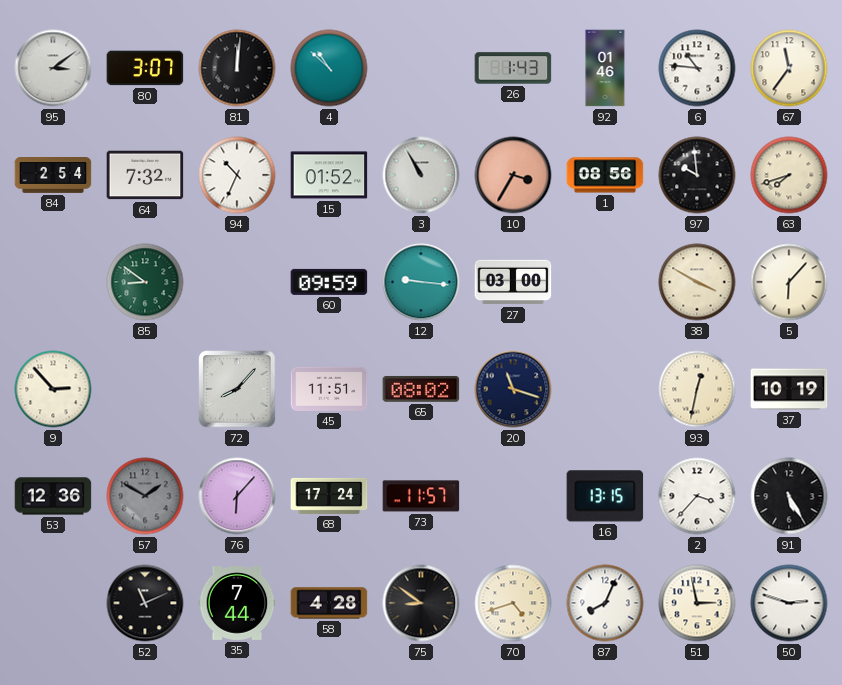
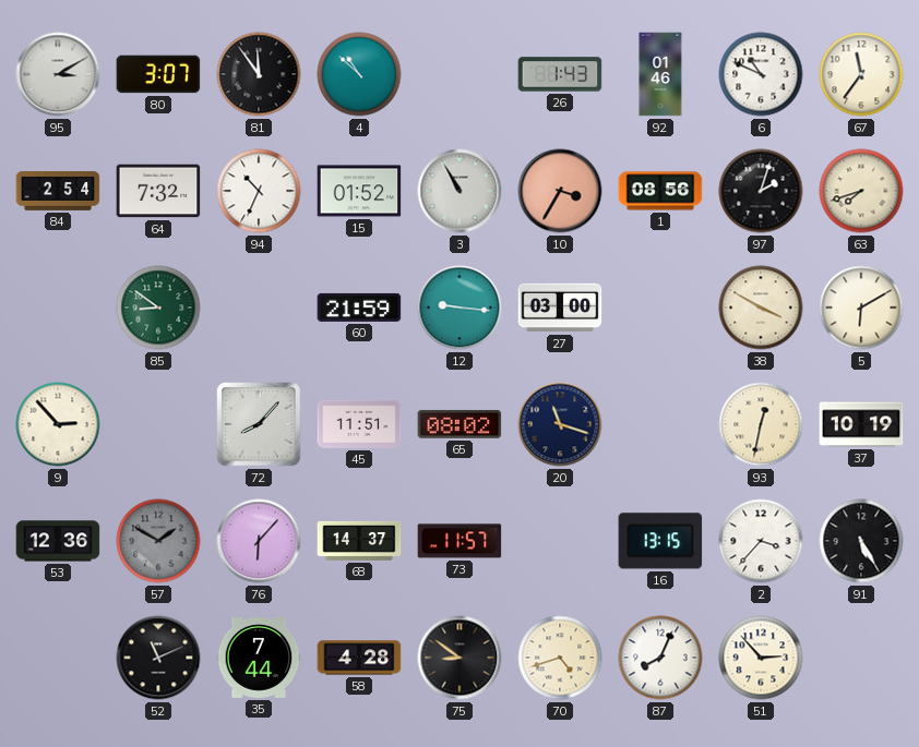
95: 3:09 -> 3:10
81: 12:01 -> 11:54
6: 10:46 -> 10:49
97: 9:59 -> 2:03
60: 09:59 -> 21:59
5: 6:07 -> 6:10
68: 17:24 -> 14:37
51: 2:58 -> 2:53
50: 2:48 -> none
